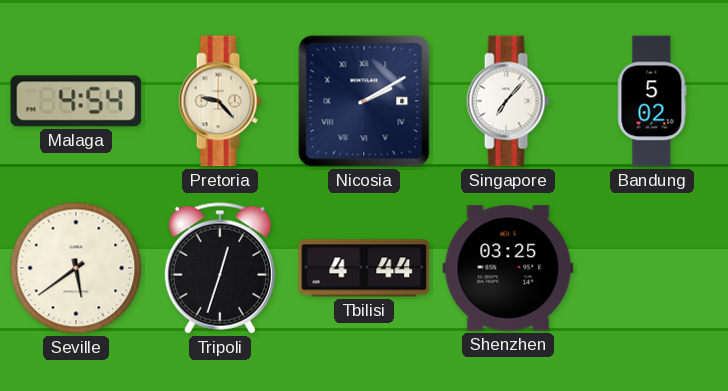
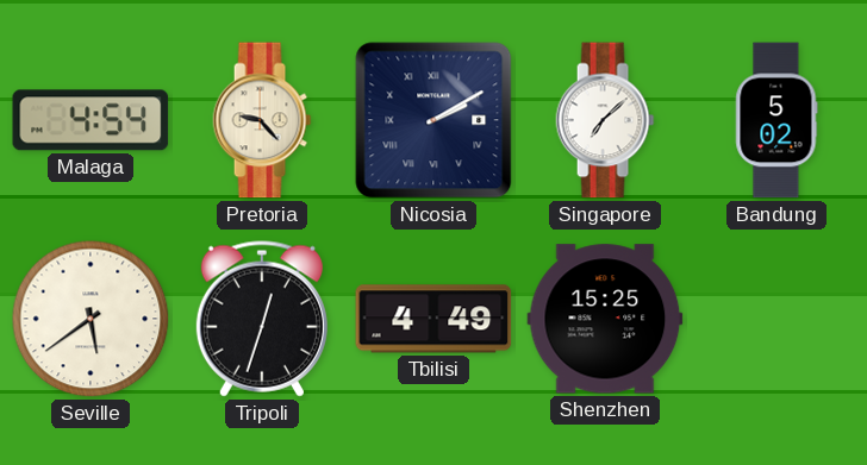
Singapore: 7:07 -> 7:08
Tbilisi: 4:44 -> 4:49
Shenzhen: 03:25 -> 15:25
